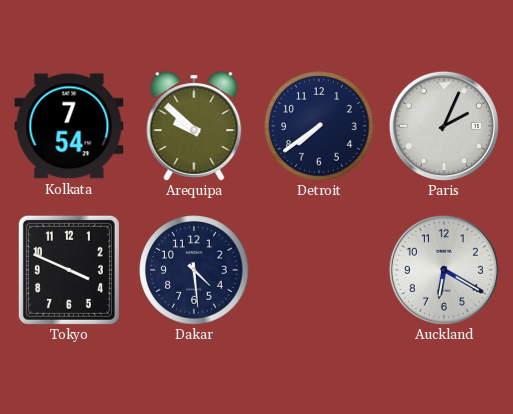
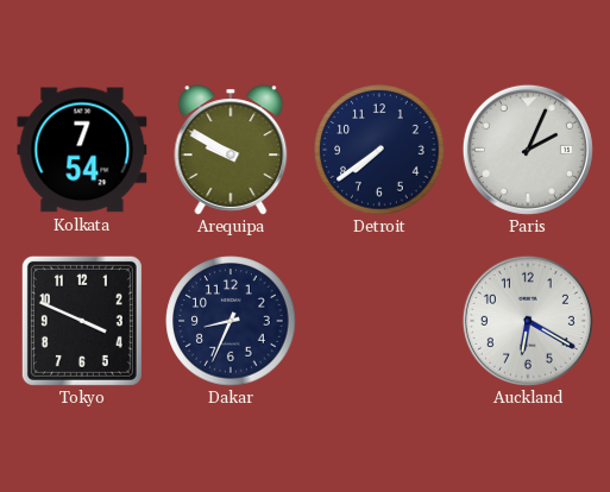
Arequipa: 9:52 -> 9:50
Dakar: 4:29 -> 8:34
